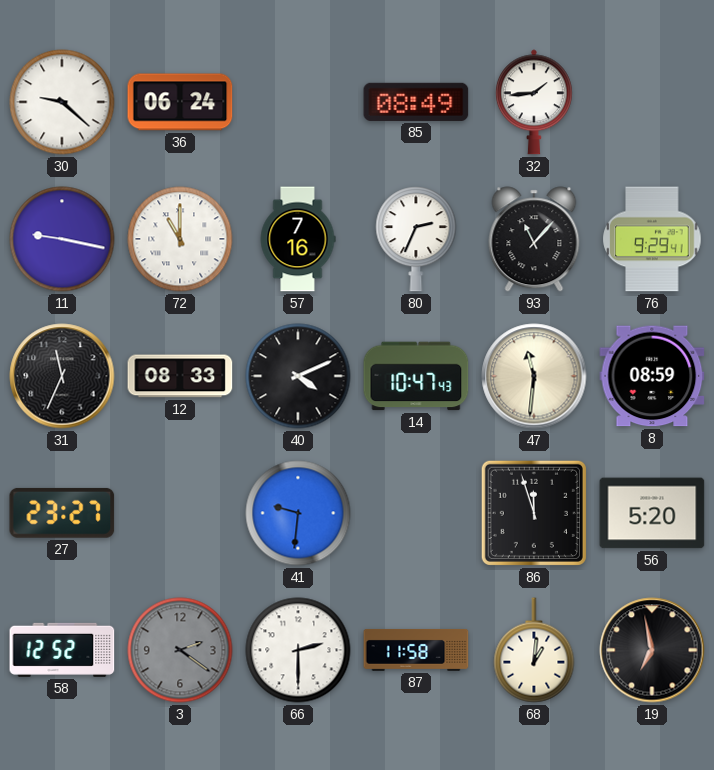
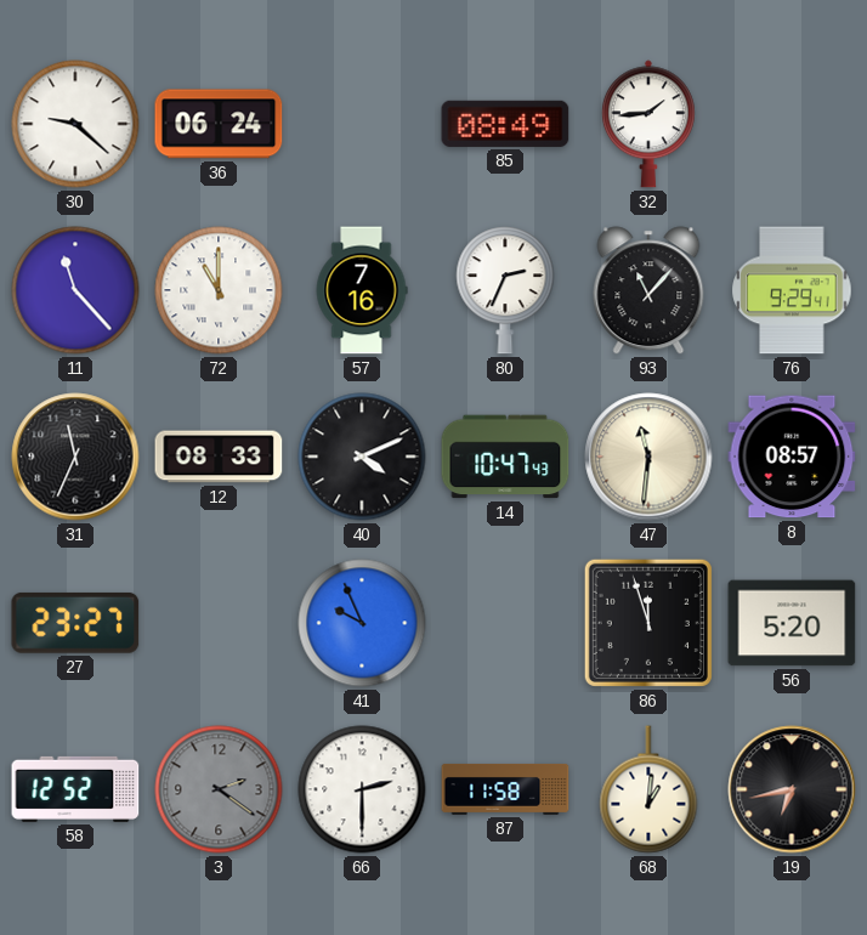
11: 9:17 -> 11:23
8: 08:59 -> 08:57
41: 9:31 -> 9:56
19: 6:58 -> 6:43
